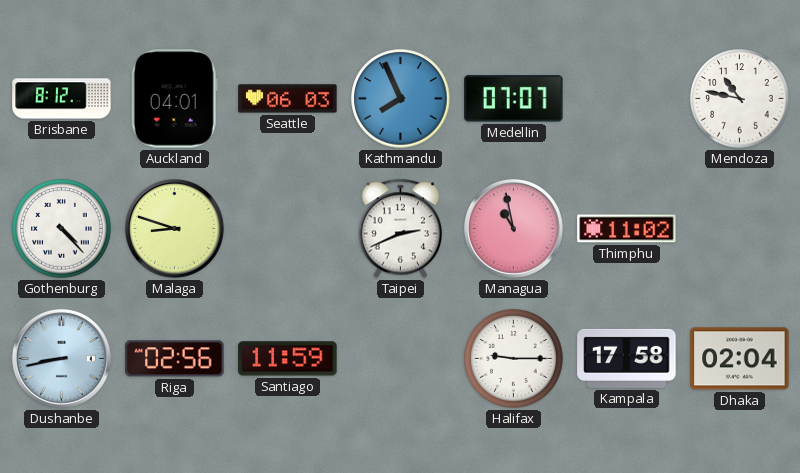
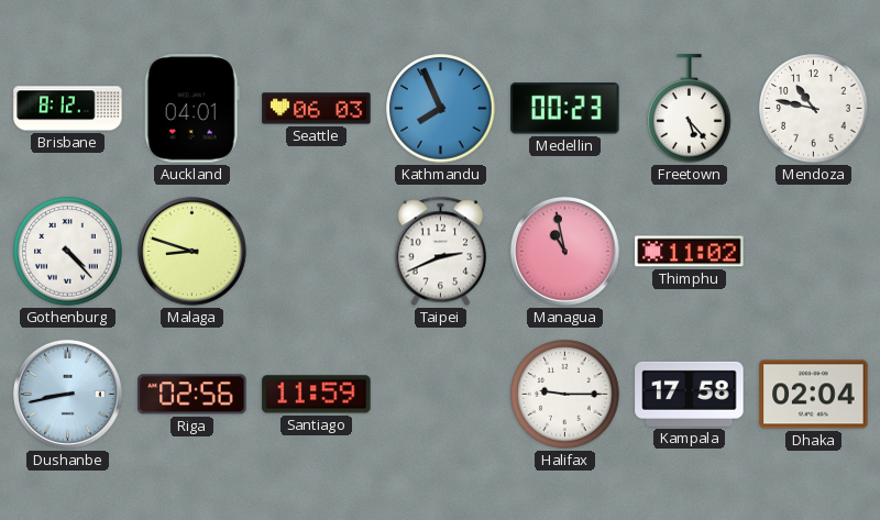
Medellin: 07:07 -> 00:23
Freetown: none -> 5:23
